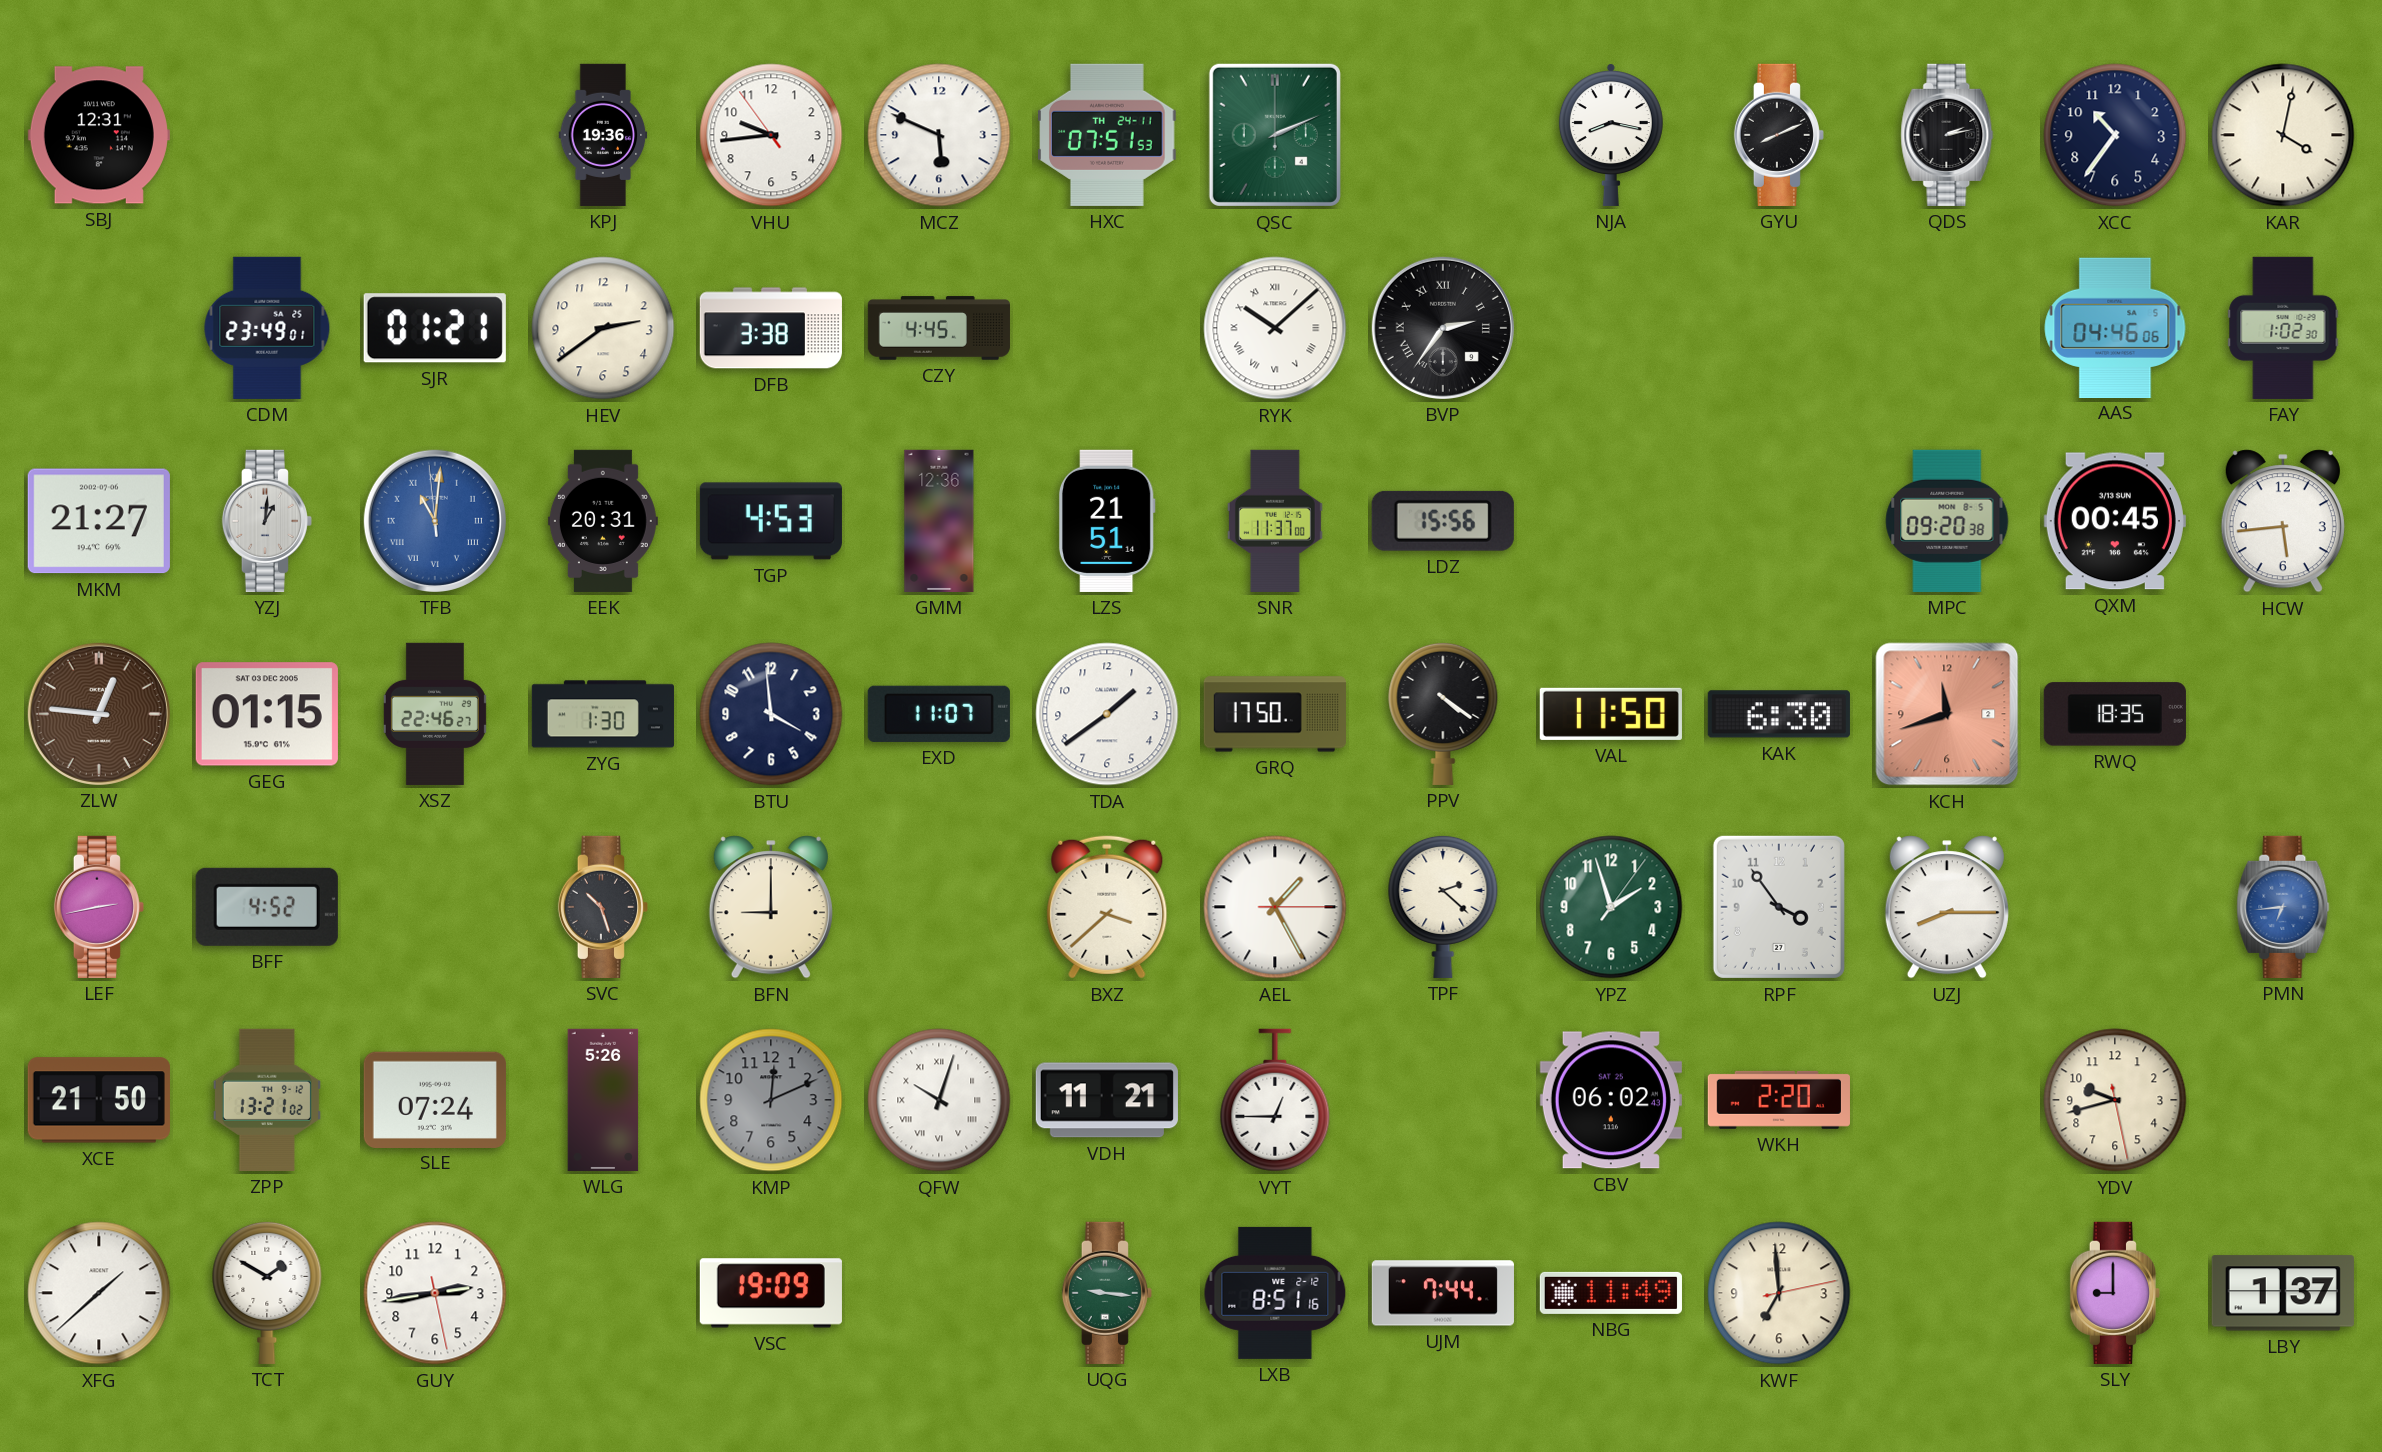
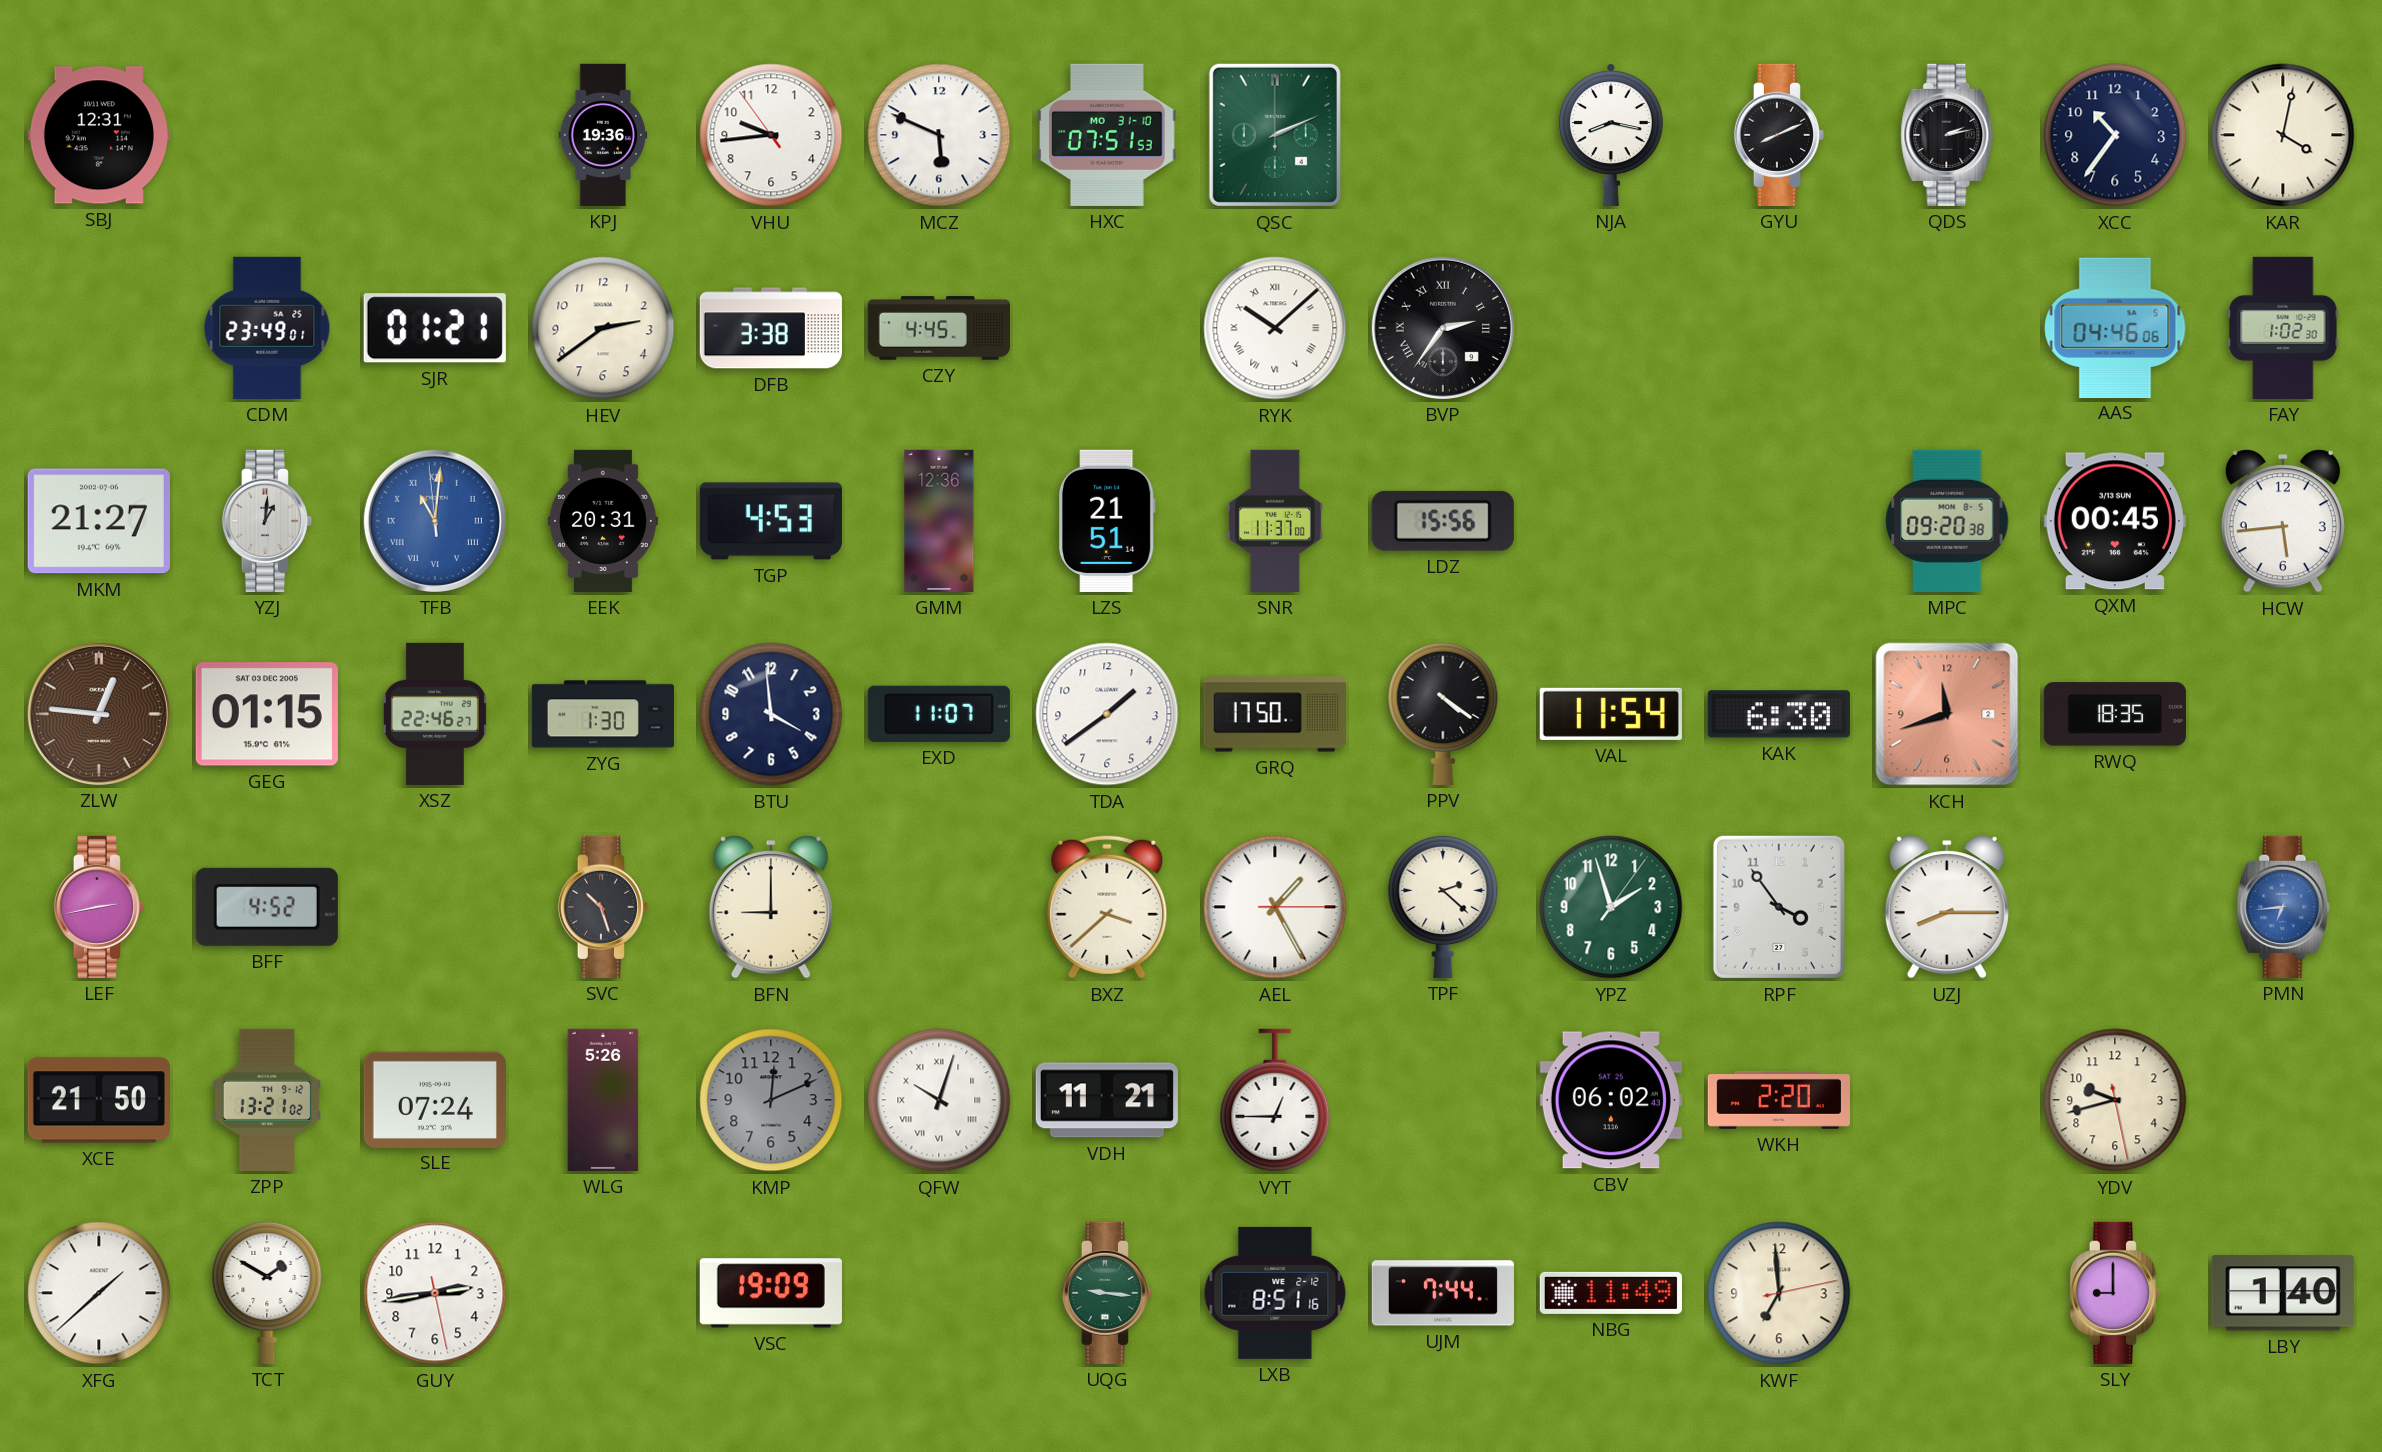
HXC date: TH 24-11 -> MO 31-10
VAL: 11:50 -> 11:54
LBY: 1:37 -> 1:40
